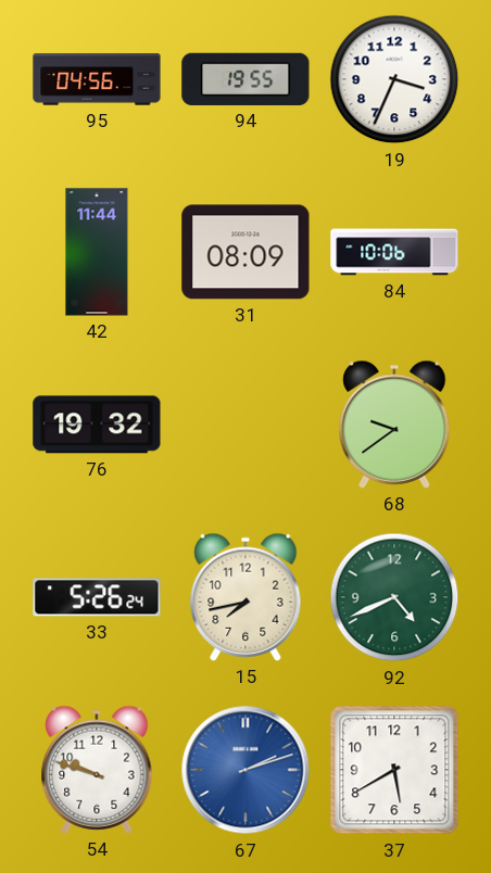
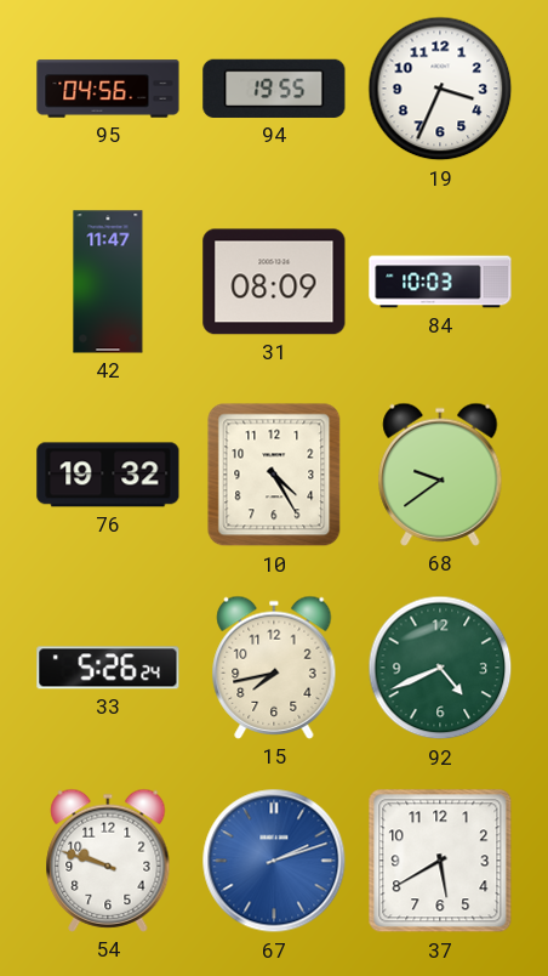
42: 11:44 -> 11:47
84: 10:06 -> 10:03
10: none -> 4:25
